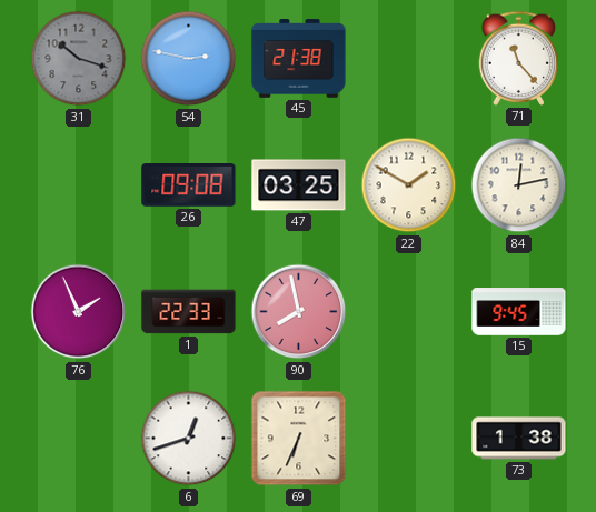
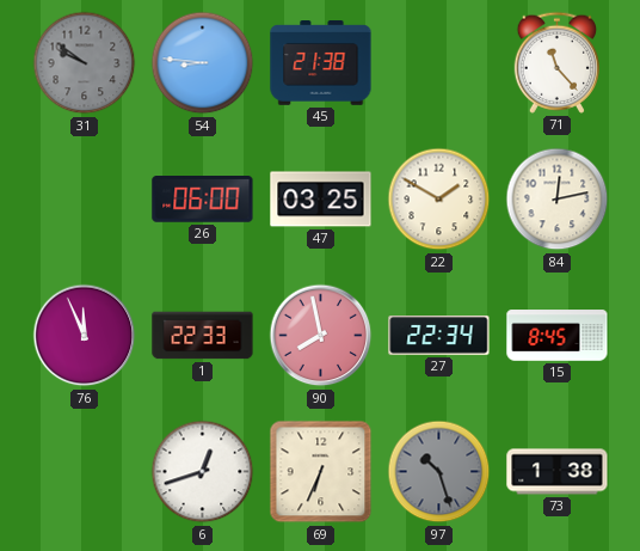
31: 10:18 -> 9:51
54: 2:47 -> 8:46
26: 09:08 -> 06:00
76: 1:56 -> 11:56
27: none -> 22:34
15: 9:45 -> 8:45
97: none -> 10:27
